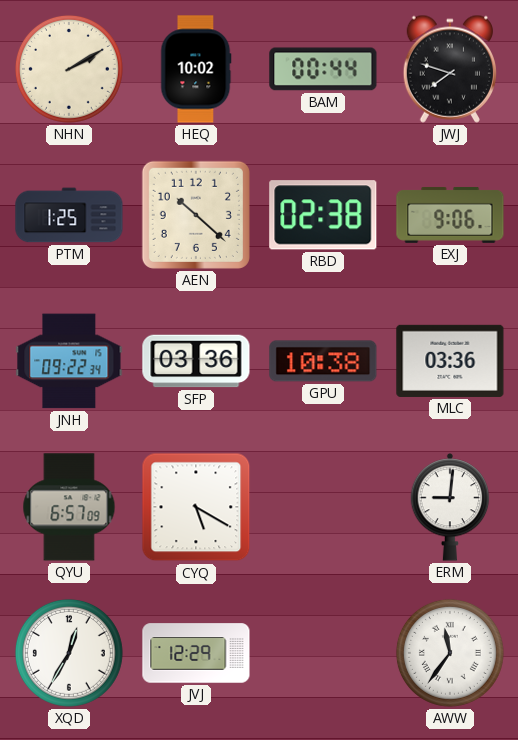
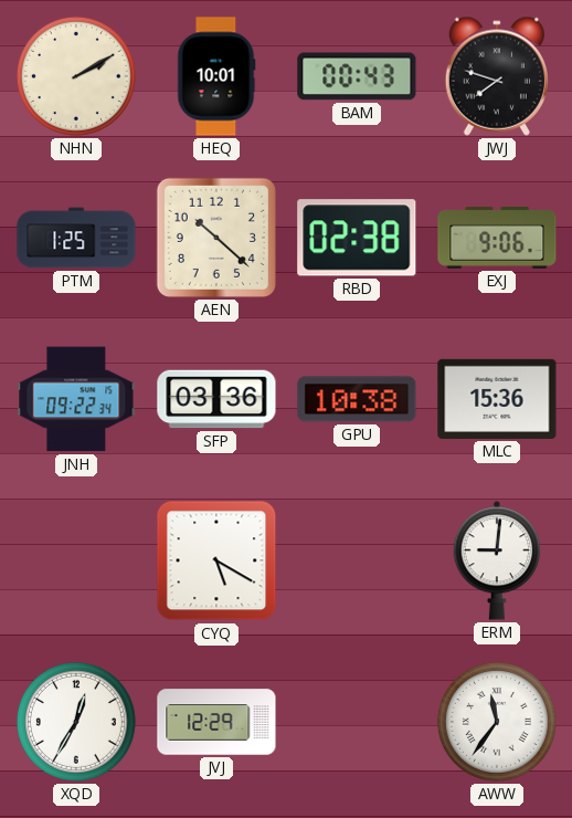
HEQ: 10:02 -> 10:01
BAM: 00:44 -> 00:43
MLC: 03:36 -> 15:36
QYU: 6:57 -> none
